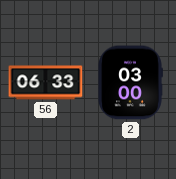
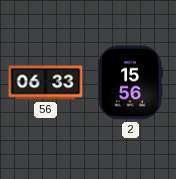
2: 03:00 -> 15:56
